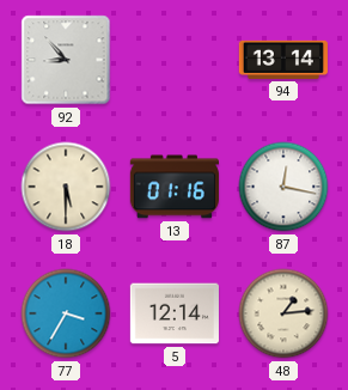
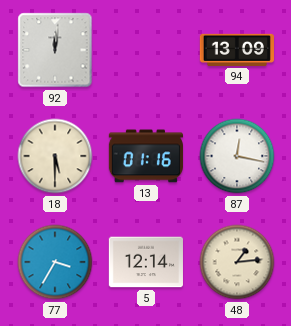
92: 8:53 -> 12:01
94: 13:14 -> 13:09
